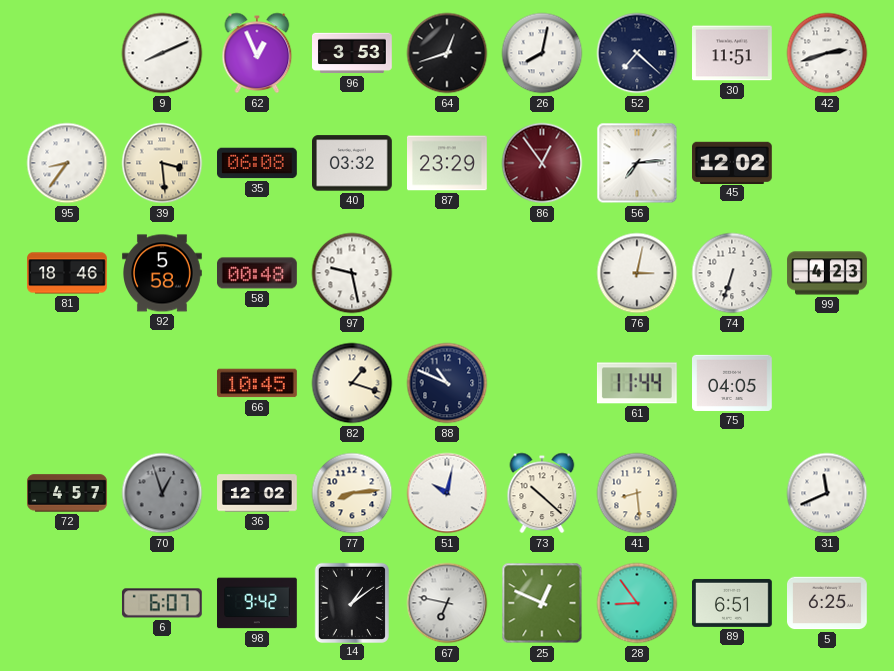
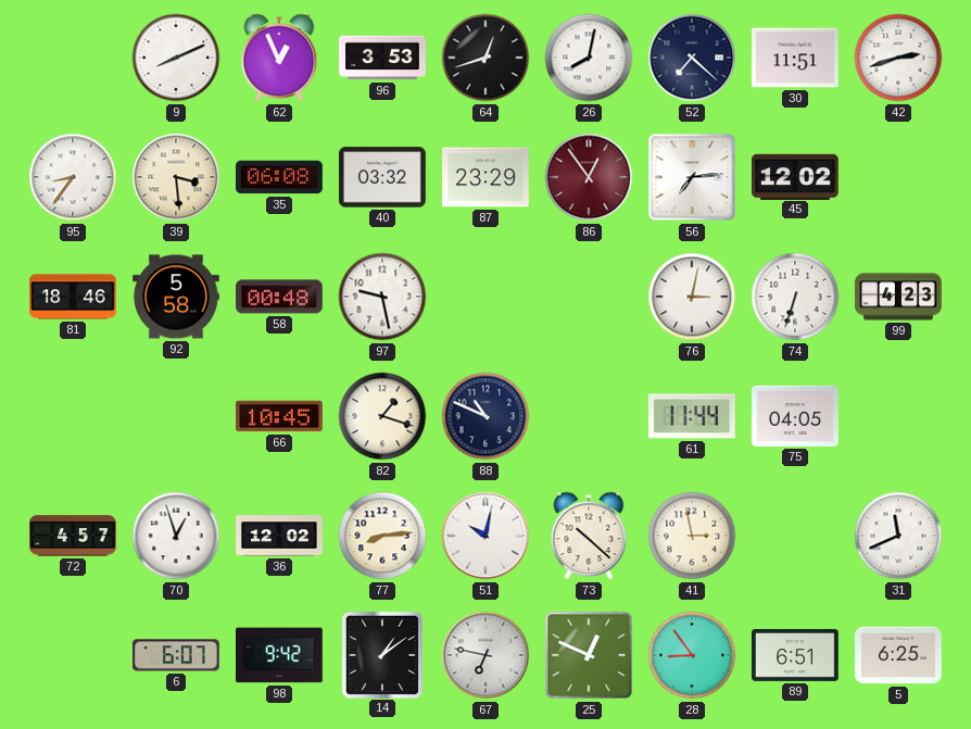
70 dial: grey -> white
41: 8:29 -> 2:58
